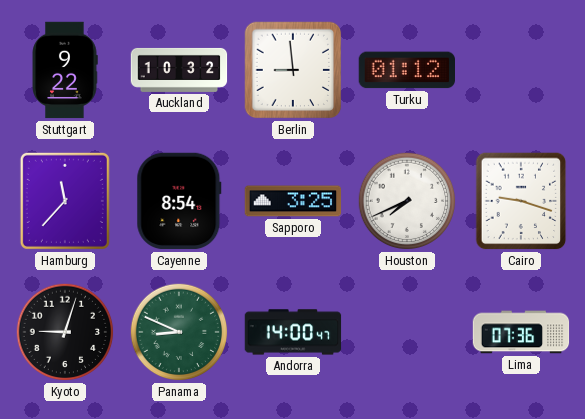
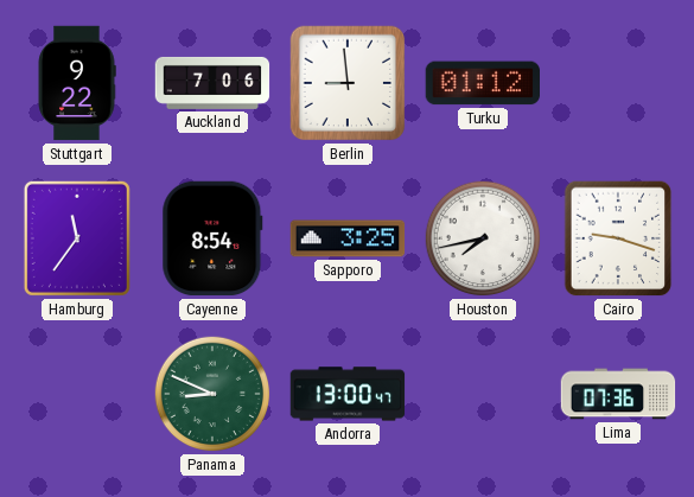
Auckland: 10:32 -> 7:06
Hamburg: 11:37 -> 11:36
Houston: 7:41 -> 7:43
Kyoto: 9:03 -> none
Andorra: 14:00 -> 13:00
